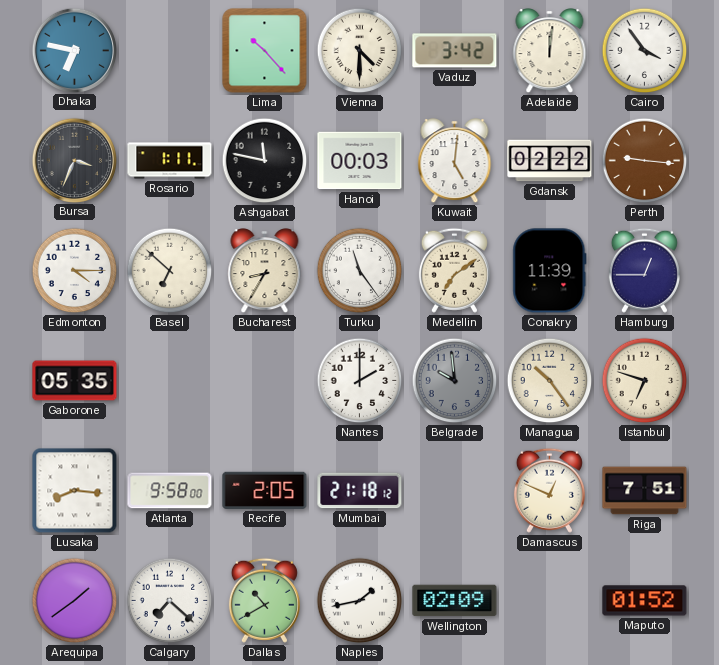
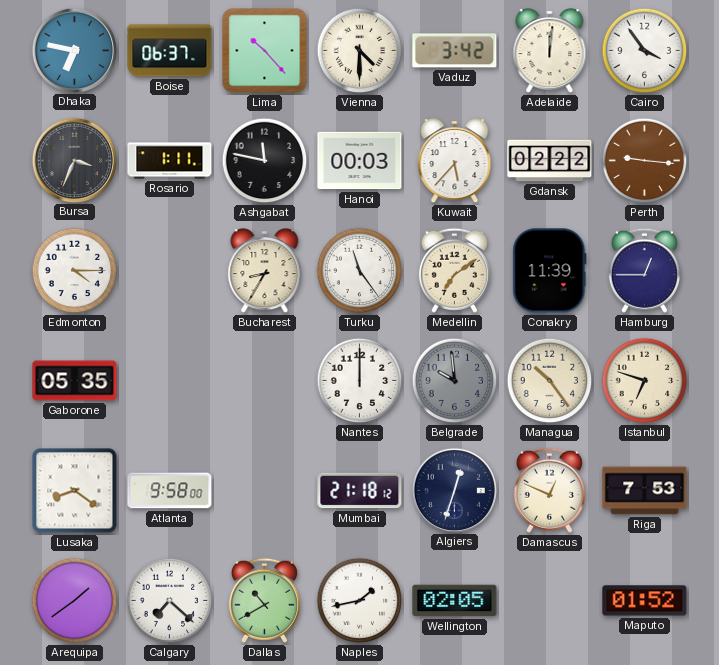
Boise: none -> 06:37
Kuwait: 5:01 -> 5:37
Basel: 6:52 -> none
Nantes: 2:00 -> 12:00
Lusaka: 8:16 -> 8:21
Recife: 2:05 -> none
Algiers: none -> 12:33
Riga: 7:51 -> 7:53
Wellington: 02:09 -> 02:05
